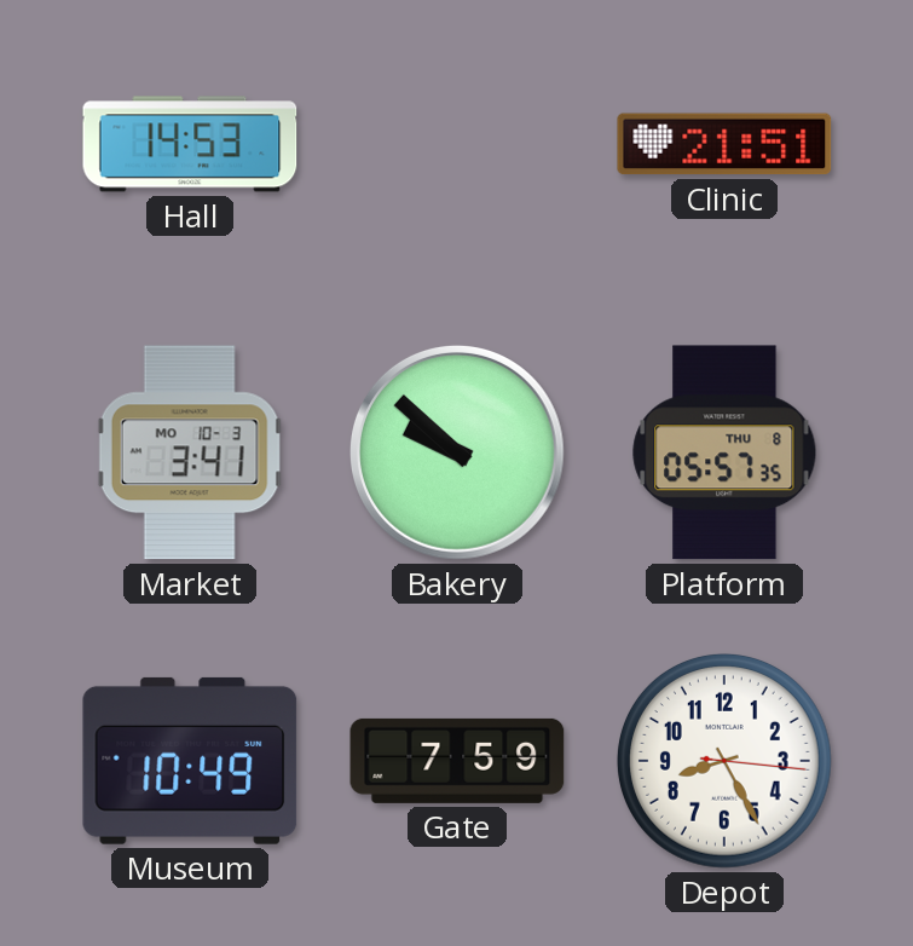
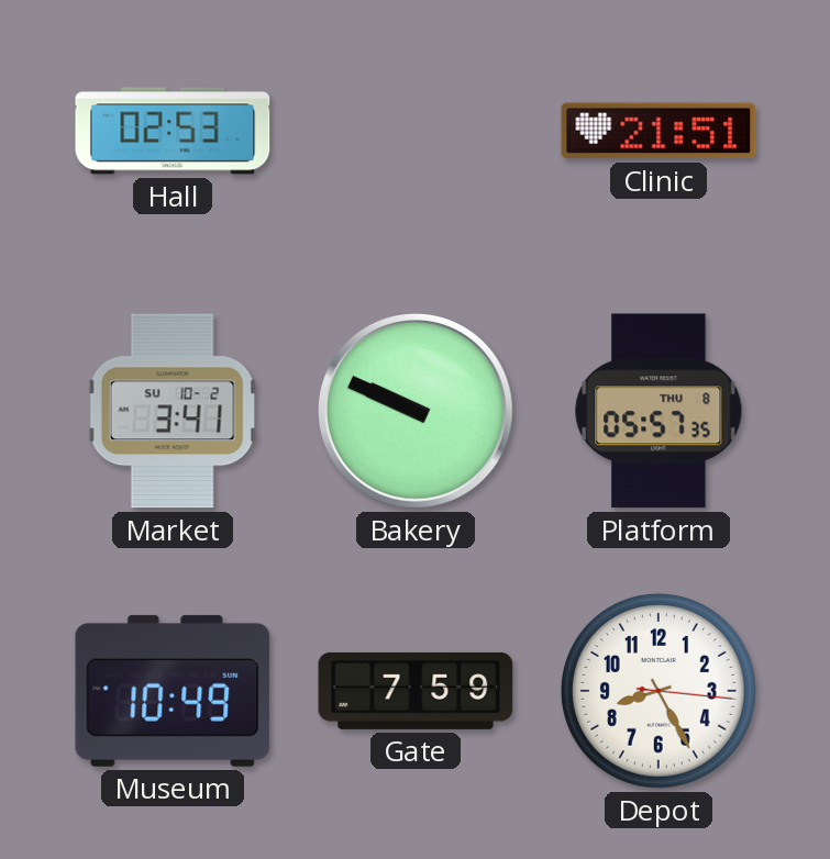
Hall: 14:53 -> 02:53
Market date: MO 10-3 -> SU 10-2
Bakery: 9:52 -> 9:49
